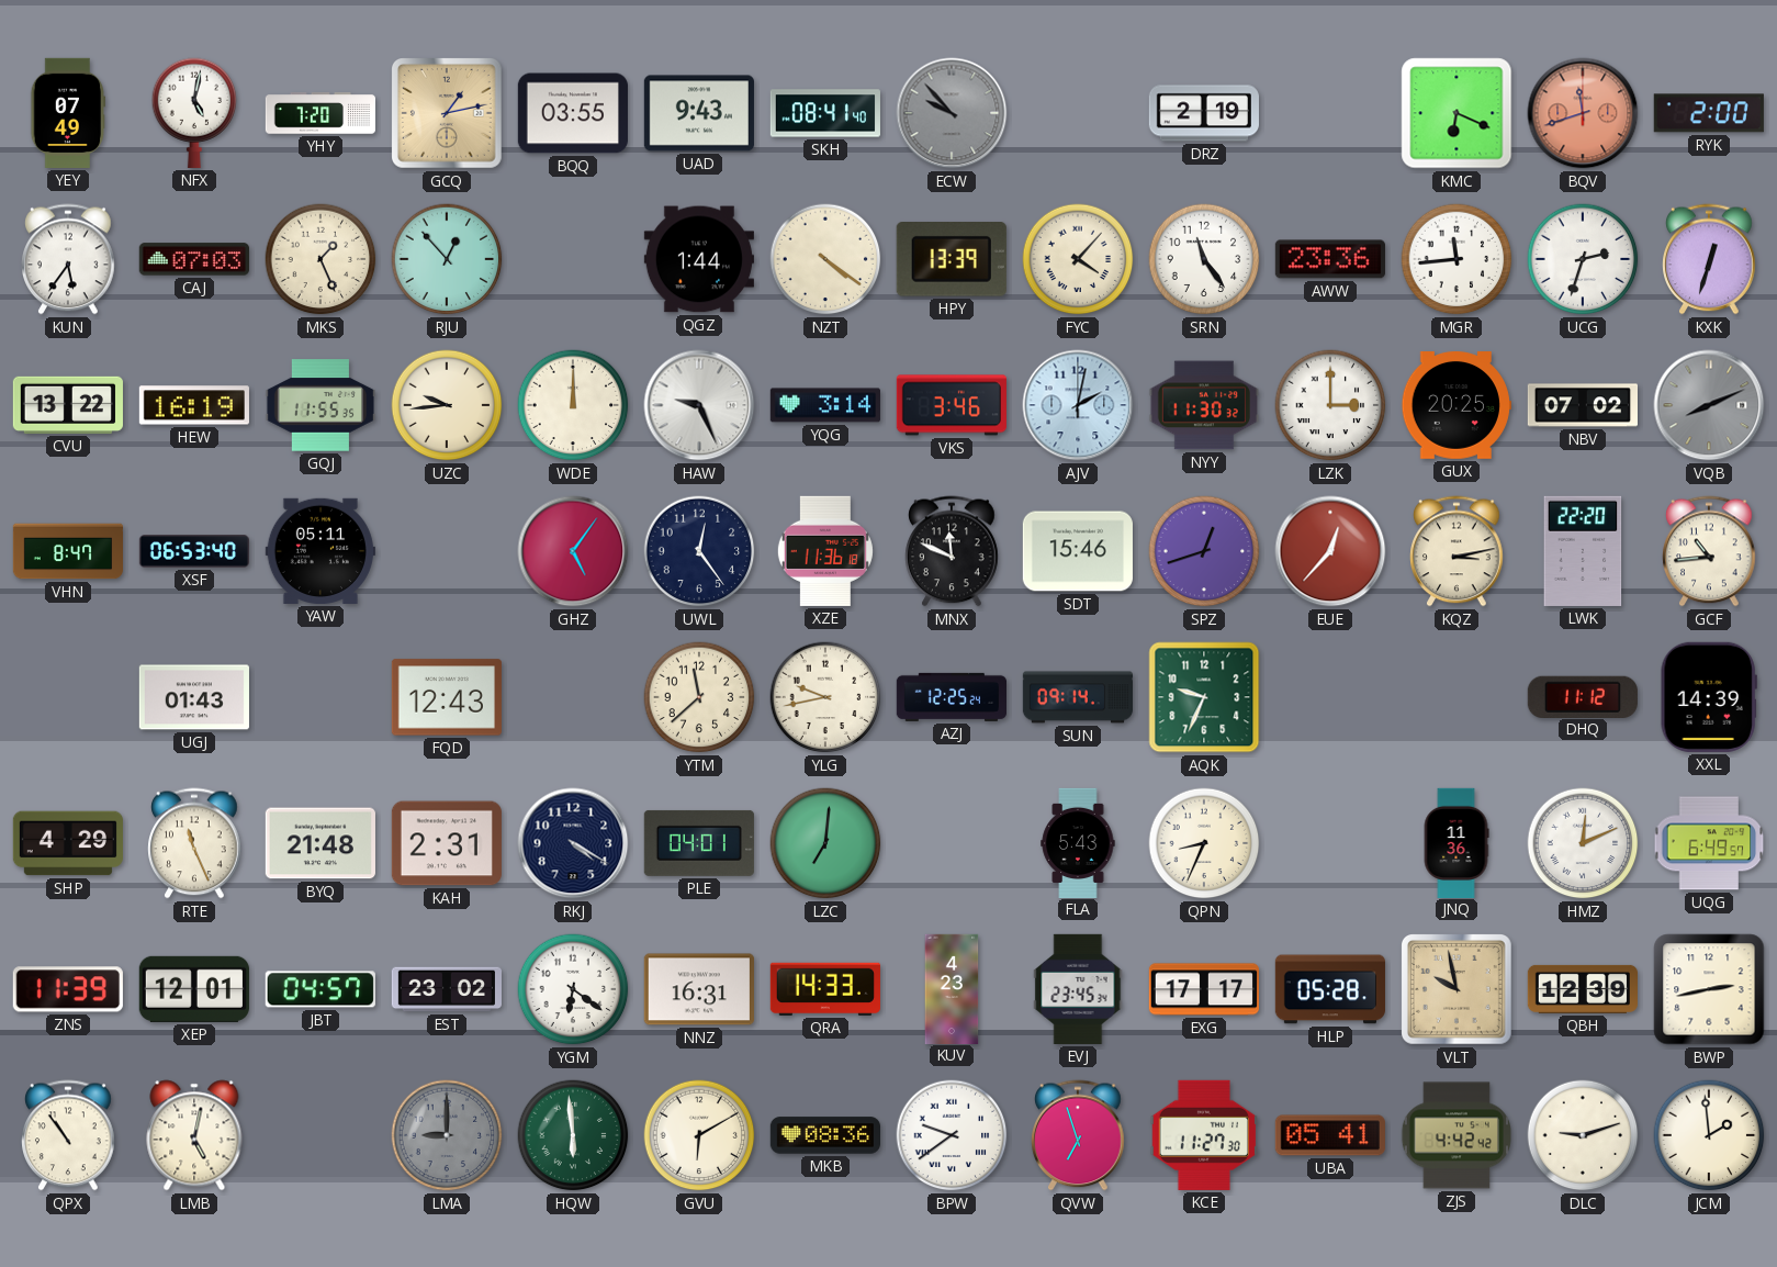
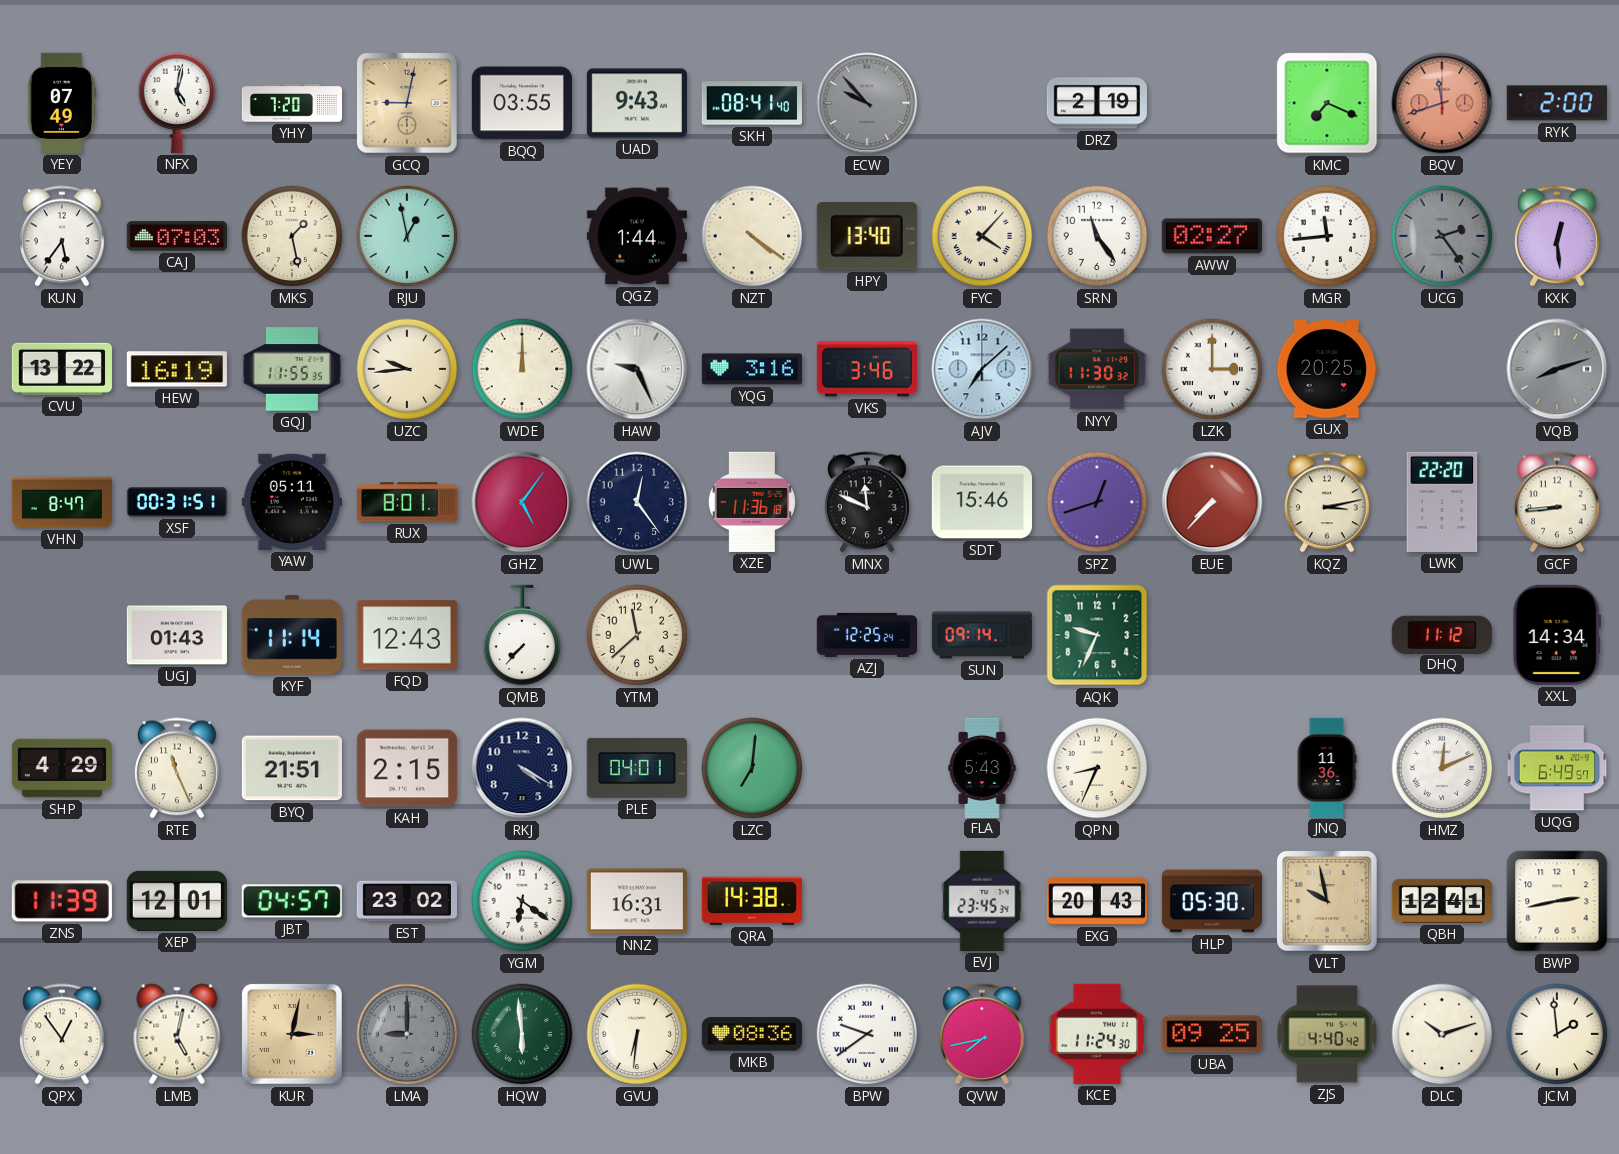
GCQ: 1:13 -> 9:02
KMC: 6:19 -> 7:19
MKS: 1:26 -> 1:28
RJU: 12:53 -> 12:58
HPY: 13:39 -> 13:40
AWW: 23:36 -> 02:27
UCG: 2:33 -> 2:24
UCG dial: white -> grey
KXK: 12:33 -> 12:29
YQG: 3:14 -> 3:16
AJV: 2:02 -> 7:08
NBV: 07:02 -> none
VQB: 8:11 -> 8:12
XSF: 06:53 -> 00:31
RUX: none -> 8:01
EUE: 12:37 -> 7:37
GCF: 10:44 -> 8:44
KYF: none -> 11:14
QMB: none -> 7:37
YLG: 9:43 -> none
XXL: 14:39 -> 14:34
BYQ: 21:48 -> 21:51
KAH: 2:31 -> 2:15
QRA: 14:33 -> 14:38
KUV: 4:23 -> none
EXG: 17:17 -> 20:43
HLP: 05:28 -> 05:30
QBH: 12:39 -> 12:41
QPX: 10:54 -> 12:54
KUR: none -> 3:02
GVU: 6:10 -> 6:31
QVW: 6:57 -> 7:43
KCE: 11:27 -> 11:24
UBA: 05:41 -> 09:25
ZJS: 4:42 -> 4:40
DLC: 9:12 -> 10:12
